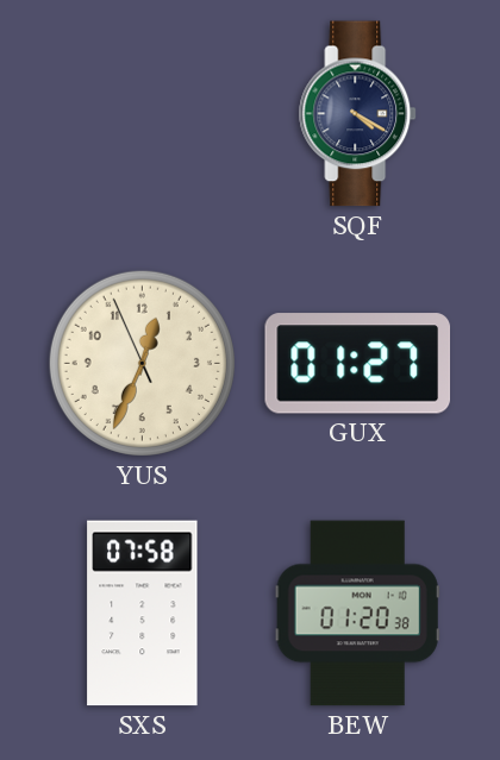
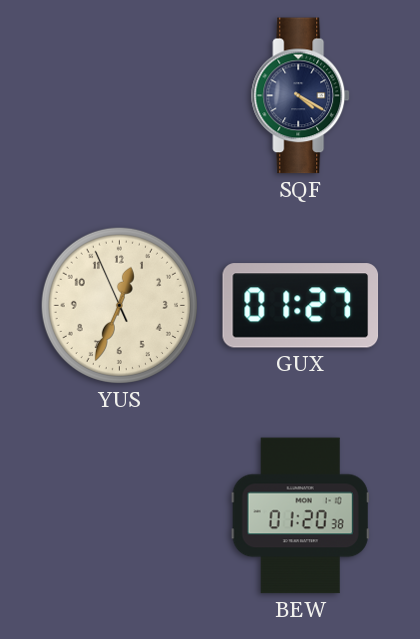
SXS: 07:58 -> none
